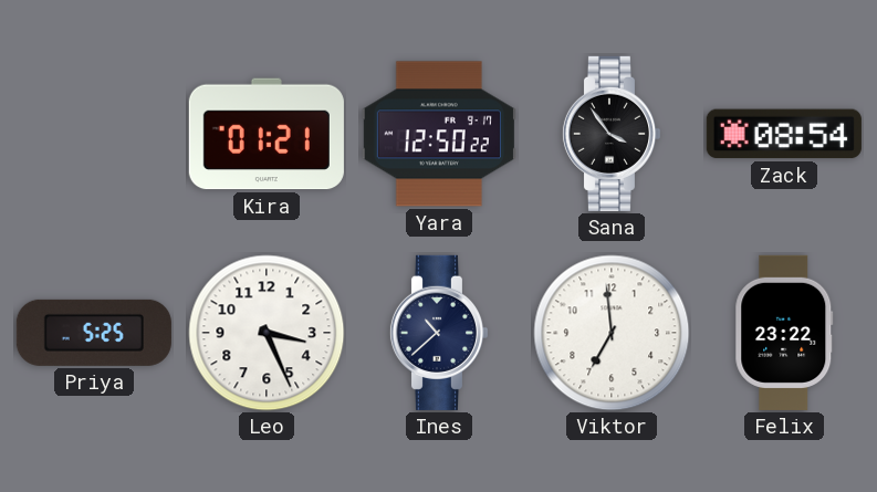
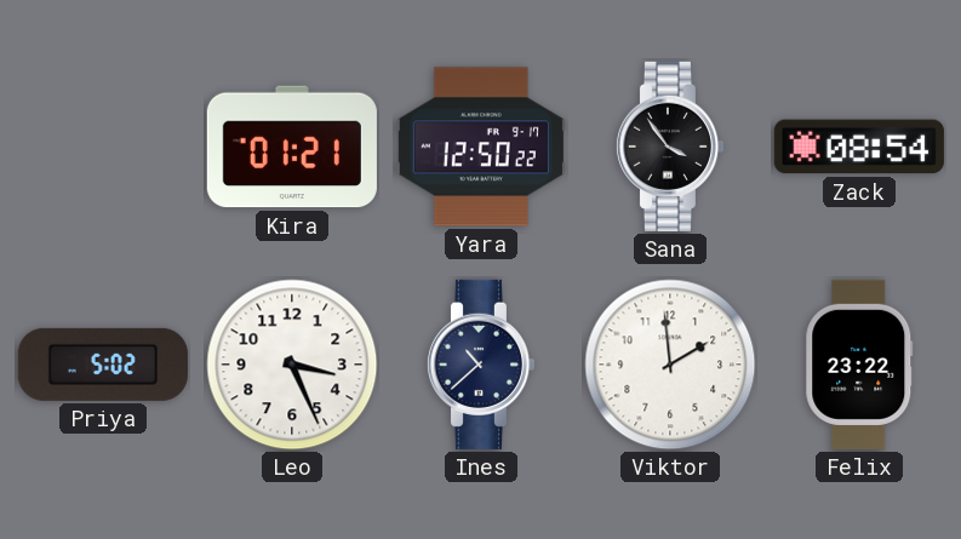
Priya: 5:25 -> 5:02
Viktor: 6:59 -> 1:59
